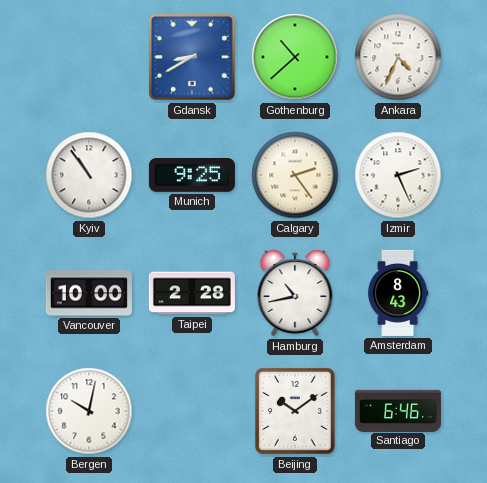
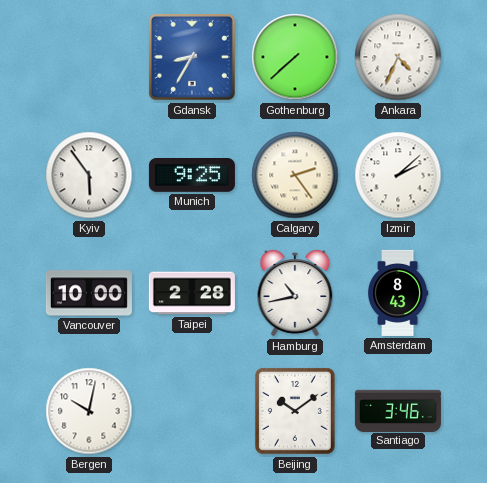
Gdansk: 8:40 -> 8:35
Gothenburg: 10:38 -> 7:38
Kyiv: 10:54 -> 5:54
Izmir: 2:26 -> 2:08
Santiago: 6:46 -> 3:46
